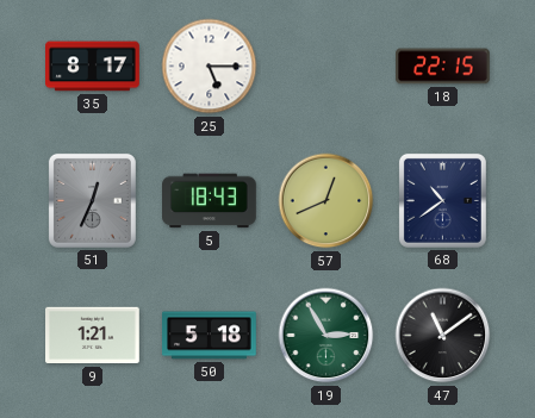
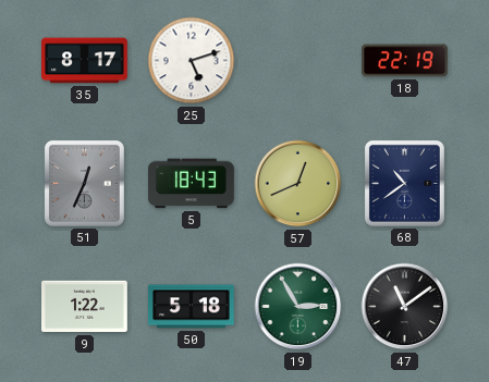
25: 5:15 -> 5:12
18: 22:15 -> 22:19
9: 1:21 -> 1:22
